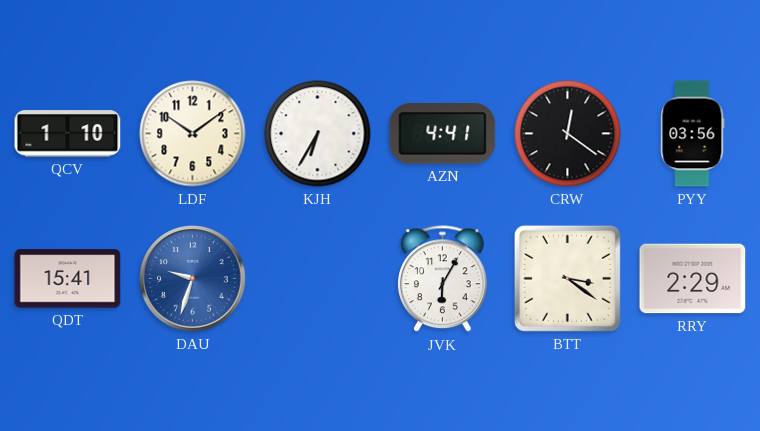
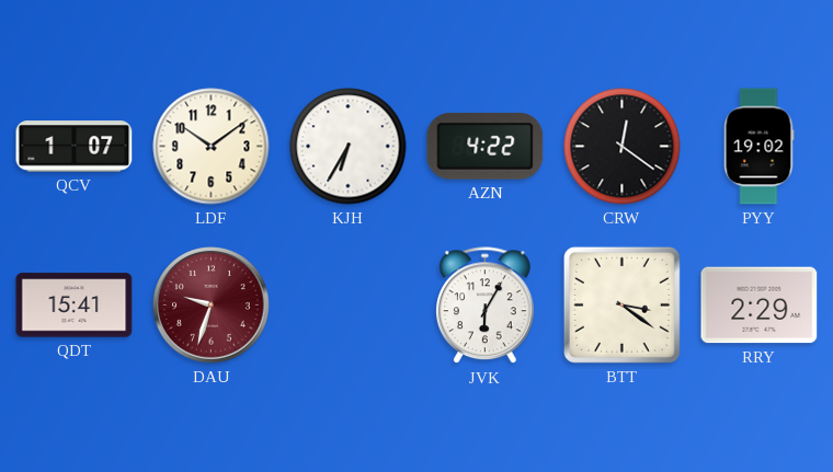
QCV: 1:10 -> 1:07
AZN: 4:41 -> 4:22
PYY: 03:56 -> 19:02
DAU dial: blue -> burgundy
